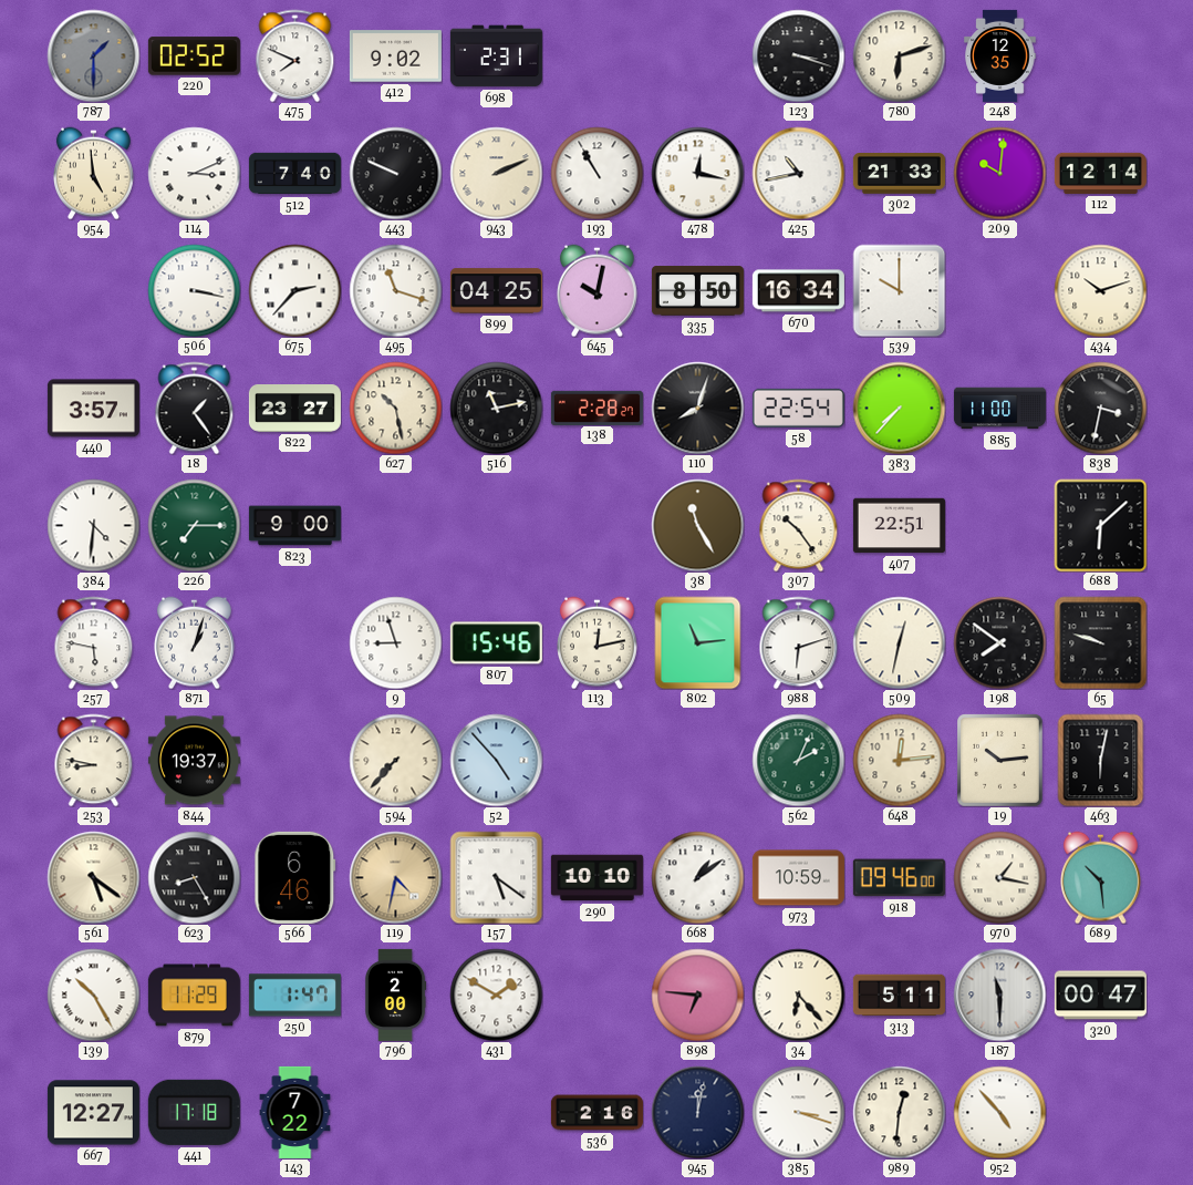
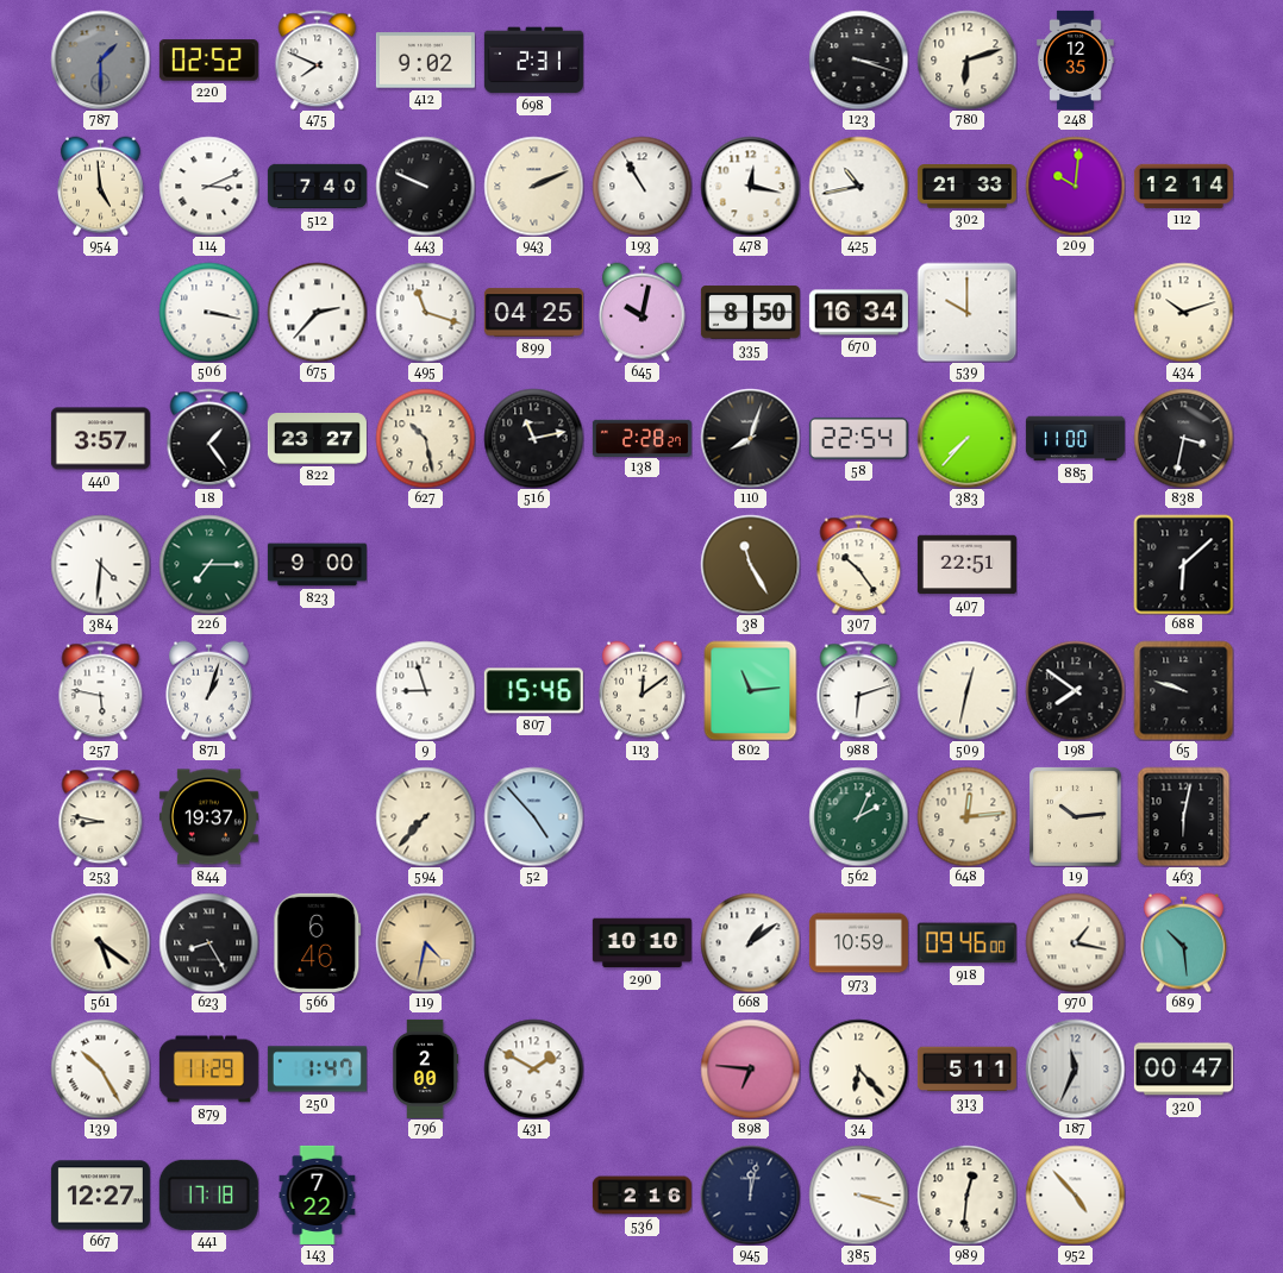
113: 12:13 -> 12:09
157: 5:21 -> none
187: 11:30 -> 11:34
